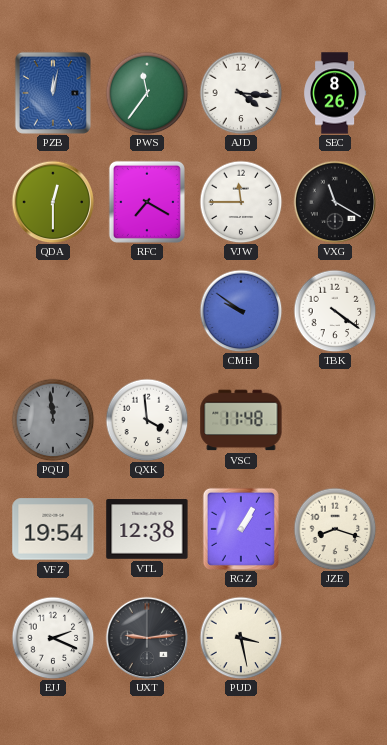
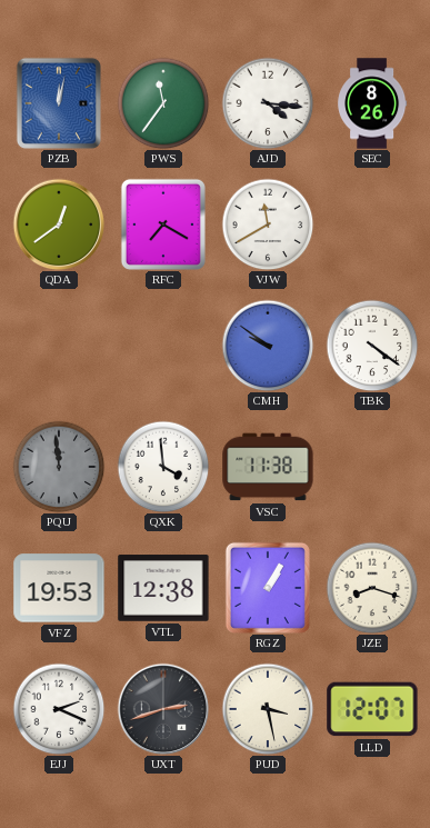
QDA: 12:30 -> 12:39
VJW: 11:45 -> 11:40
VXG: 11:20 -> none
VSC: 11:48 -> 11:38
VFZ: 19:54 -> 19:53
UXT: 9:14 -> 2:42
LLD: none -> 12:07
